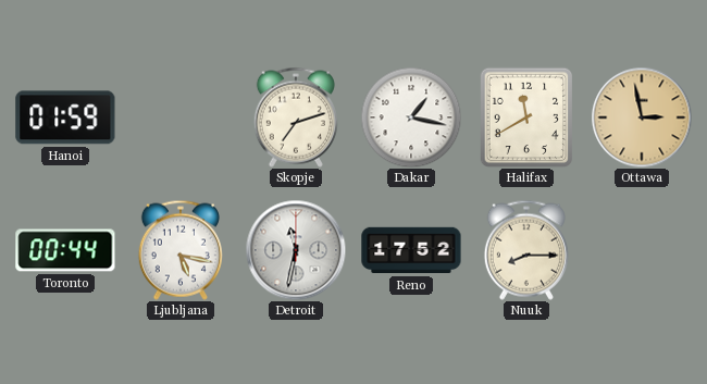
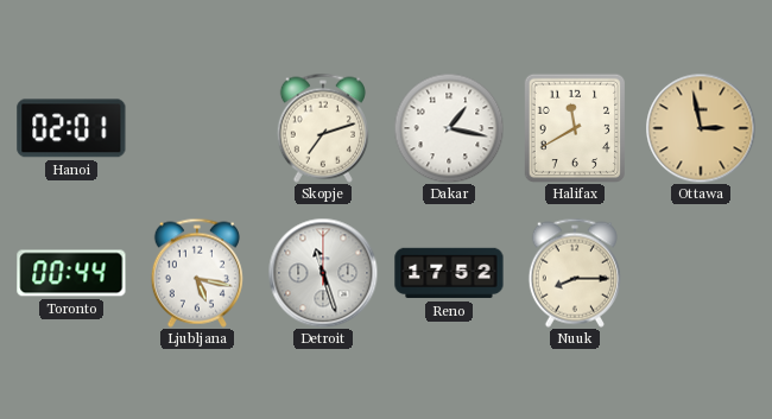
Hanoi: 01:59 -> 02:01
Detroit: 11:32 -> 11:27
